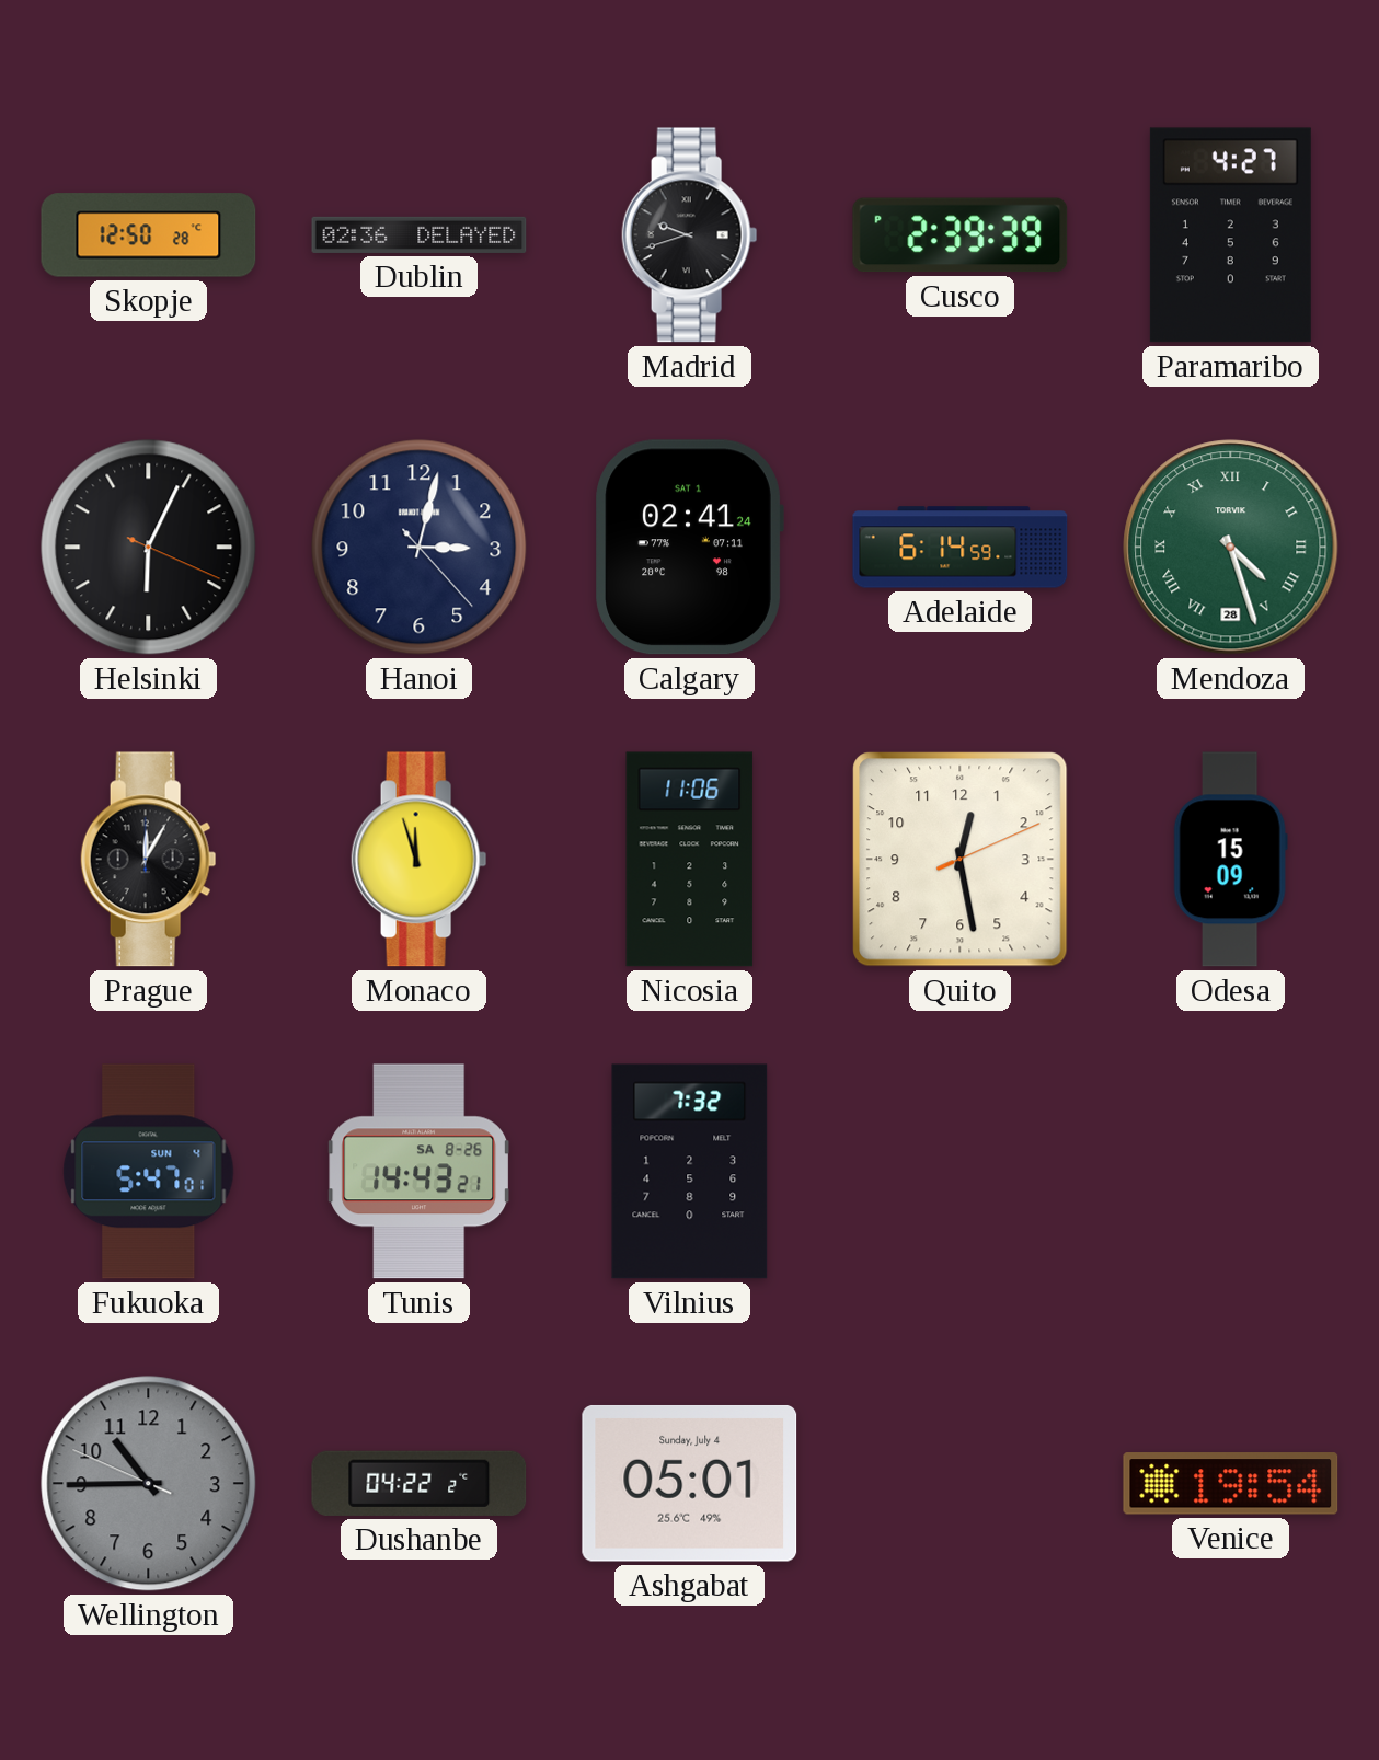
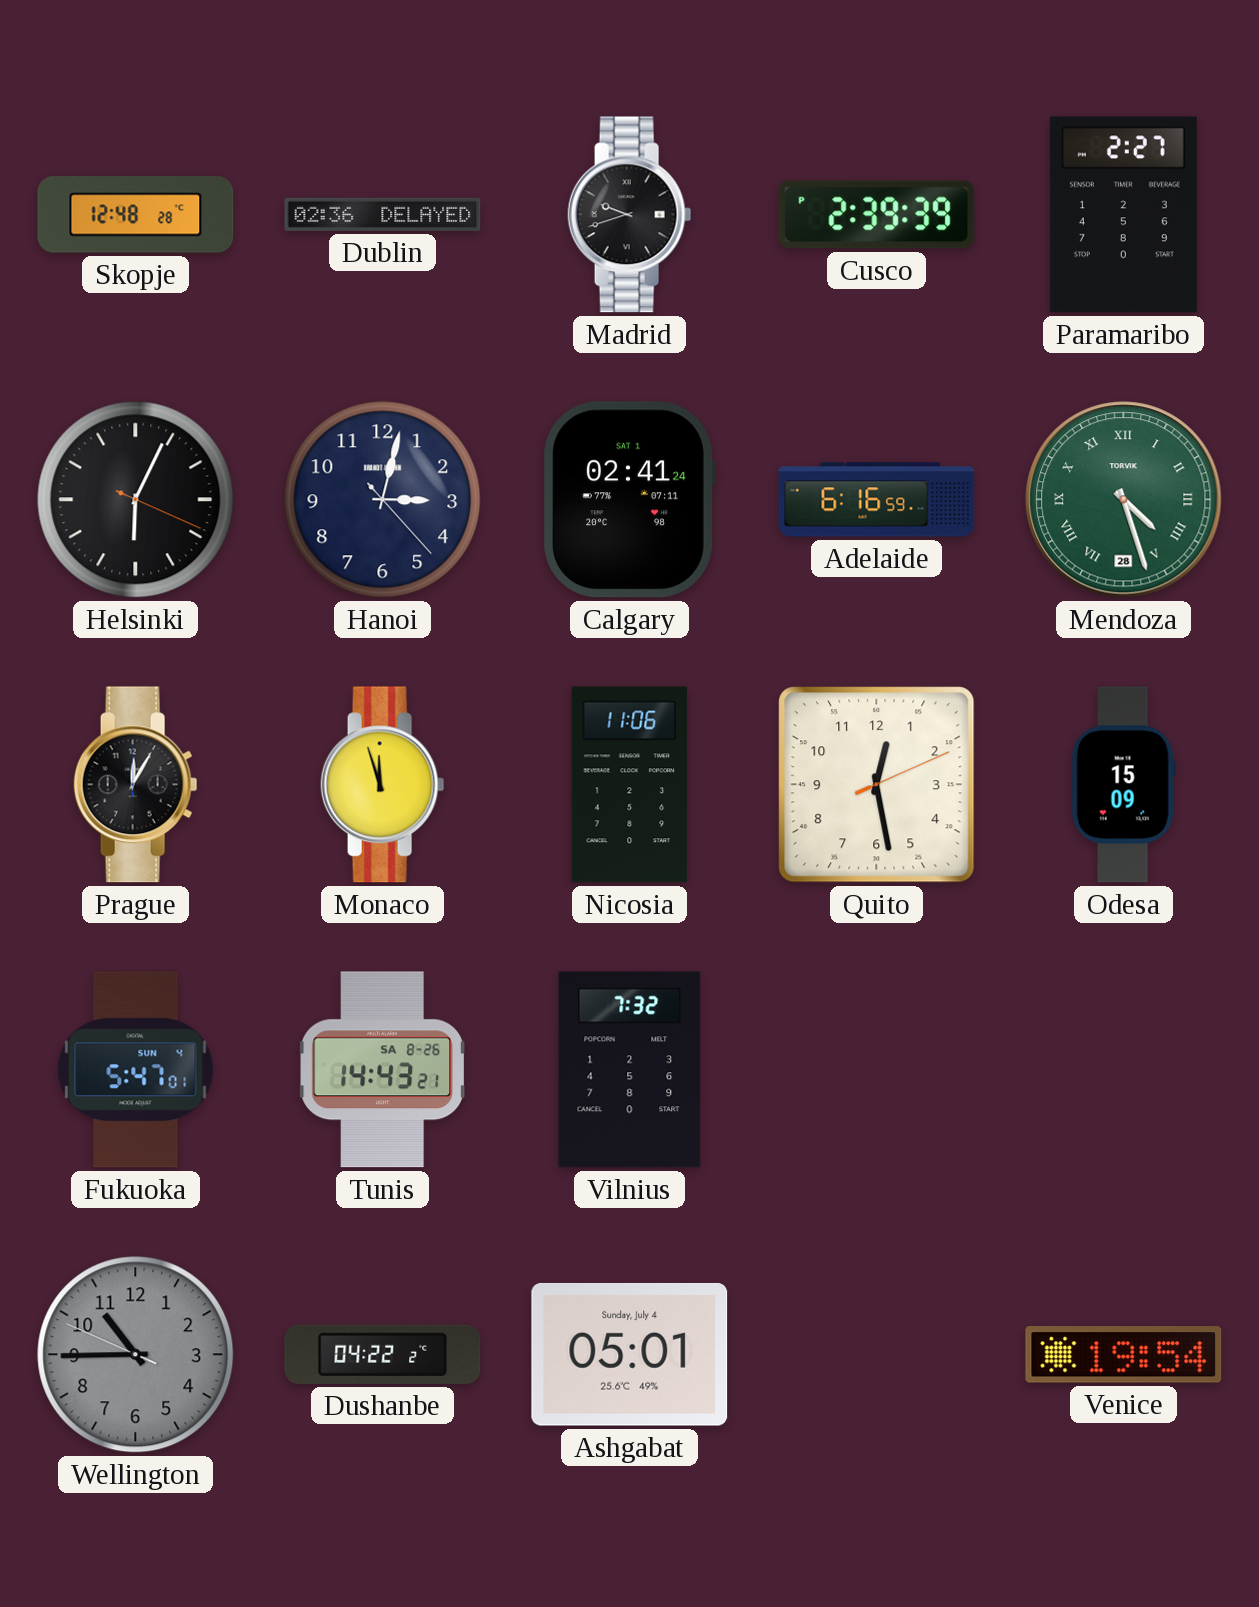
Skopje: 12:50 -> 12:48
Paramaribo: 4:27 -> 2:27
Adelaide: 6:14 -> 6:16
